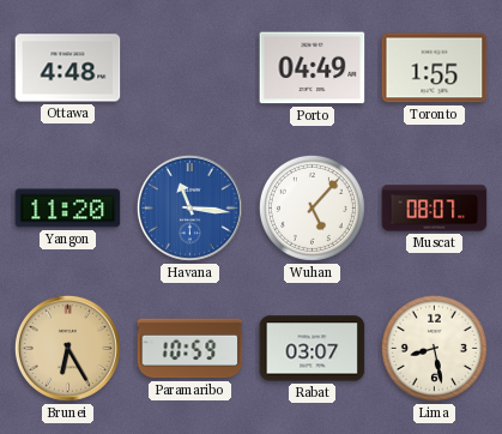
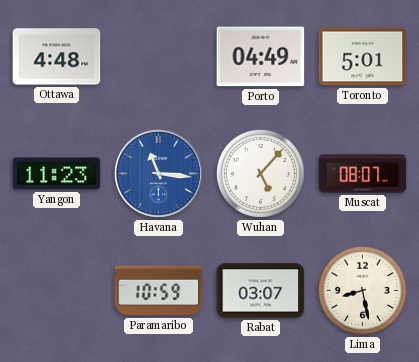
Toronto: 1:55 -> 5:01
Yangon: 11:20 -> 11:23
Brunei: 6:25 -> none
